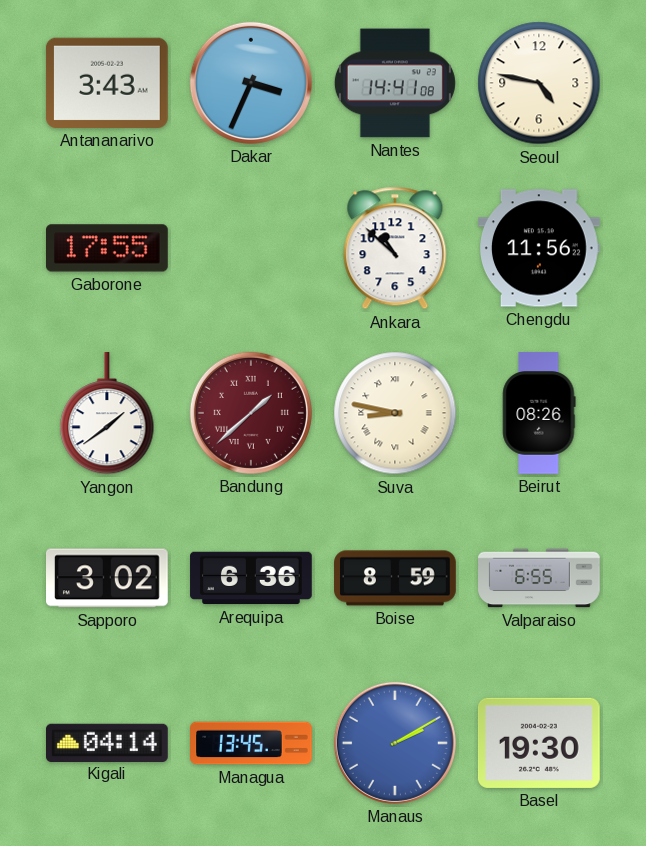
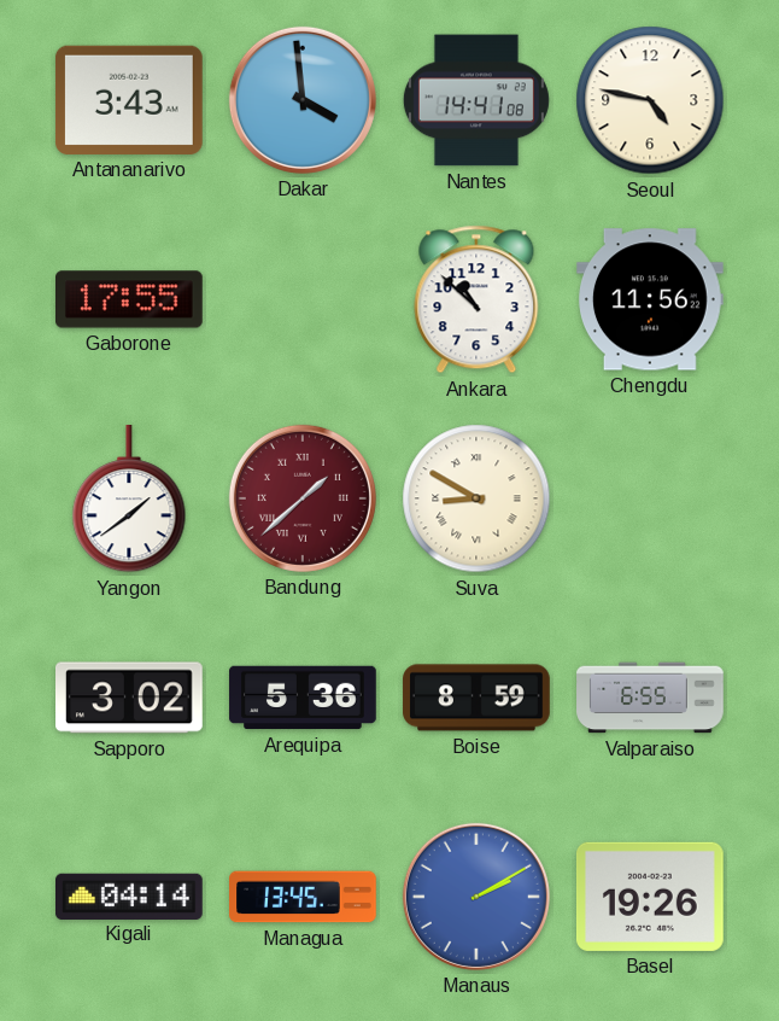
Dakar: 3:34 -> 3:59
Suva: 8:47 -> 8:50
Beirut: 08:26 -> none
Arequipa: 6:36 -> 5:36
Basel: 19:30 -> 19:26
